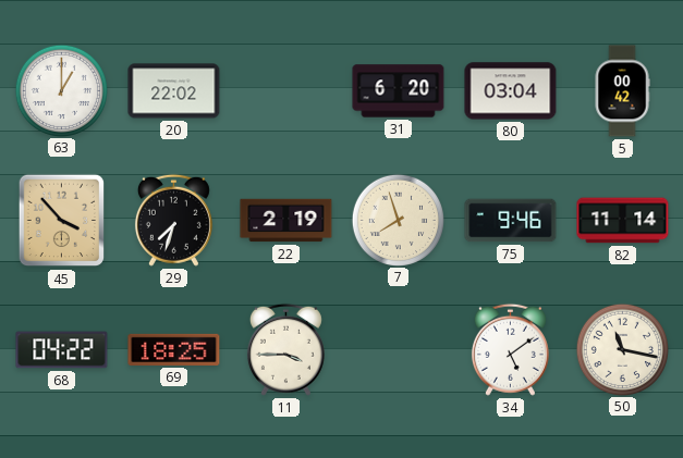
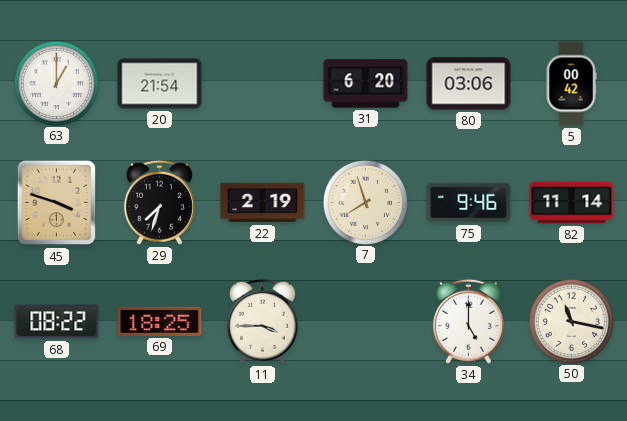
20: 22:02 -> 21:54
80: 03:04 -> 03:06
45: 3:53 -> 3:48
68: 04:22 -> 08:22
34: 5:09 -> 5:00
